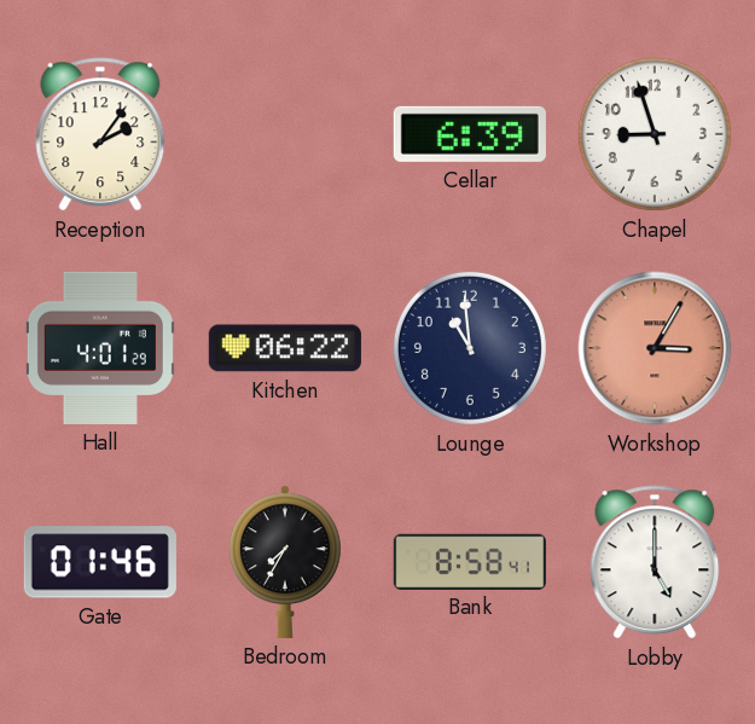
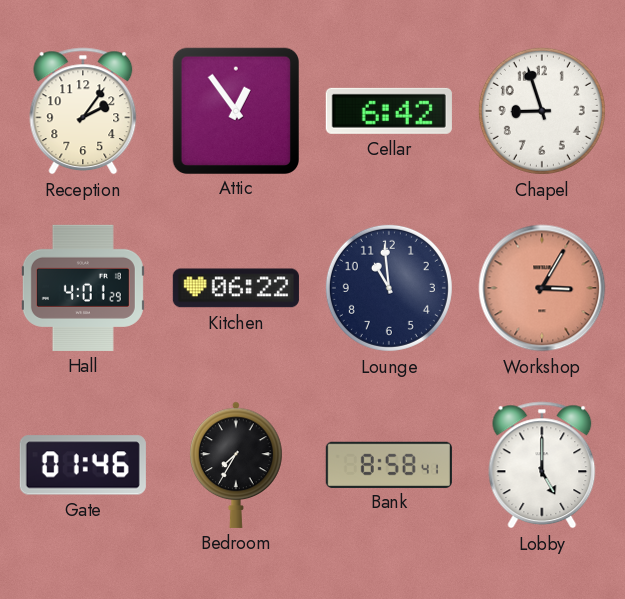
Attic: none -> 12:54
Cellar: 6:39 -> 6:42
